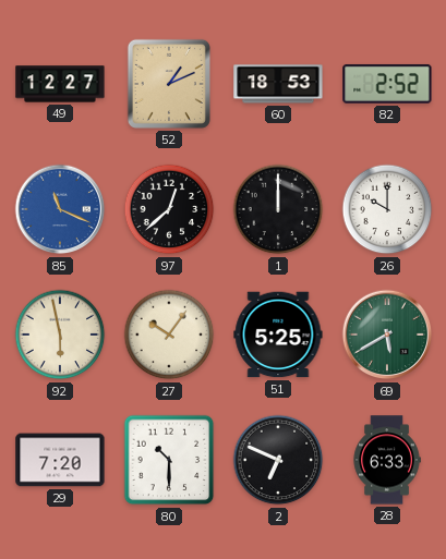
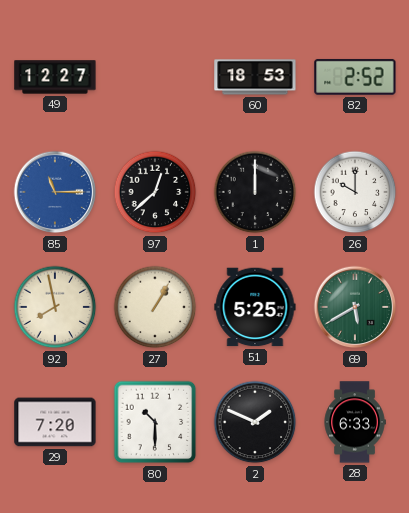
52: 1:11 -> none
85: 11:19 -> 11:15
92: 5:58 -> 7:58
27: 10:06 -> 1:05
2: 6:49 -> 1:49
